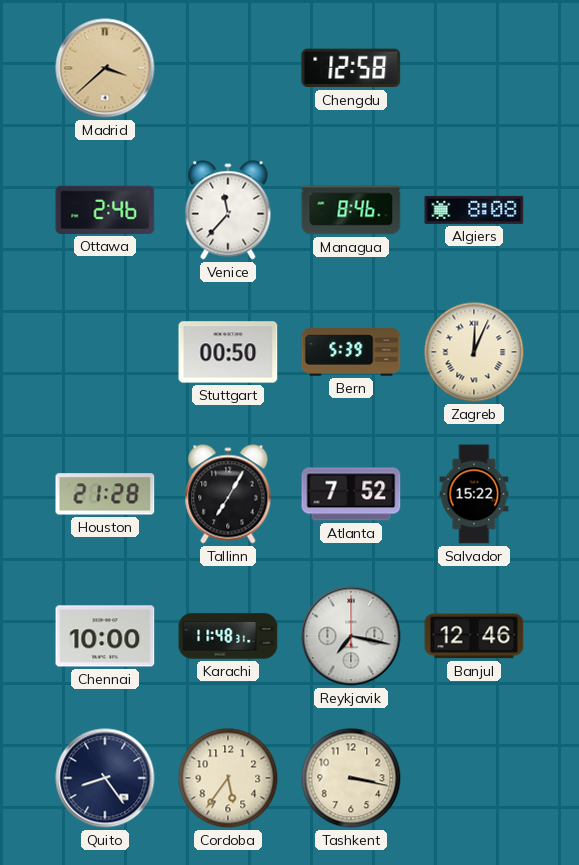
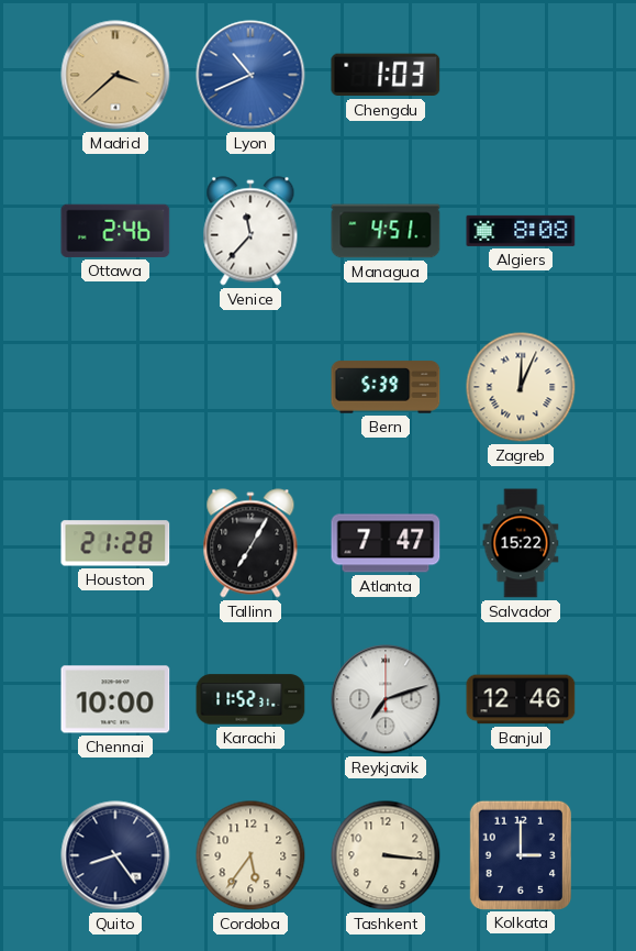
Lyon: none -> 10:41
Chengdu: 12:58 -> 1:03
Managua: 8:46 -> 4:51
Stuttgart: 00:50 -> none
Atlanta: 7:52 -> 7:47
Karachi: 11:48 -> 11:52
Reykjavik: 7:17 -> 7:12
Tashkent: 3:17 -> 3:16
Kolkata: none -> 3:00
